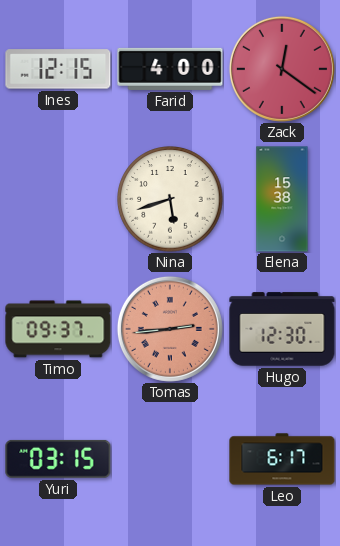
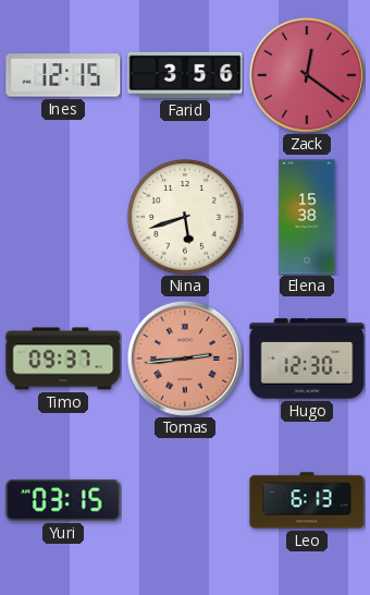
Farid: 4:00 -> 3:56
Leo: 6:17 -> 6:13
